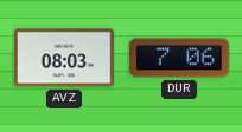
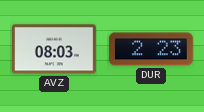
DUR: 7:06 -> 2:23
